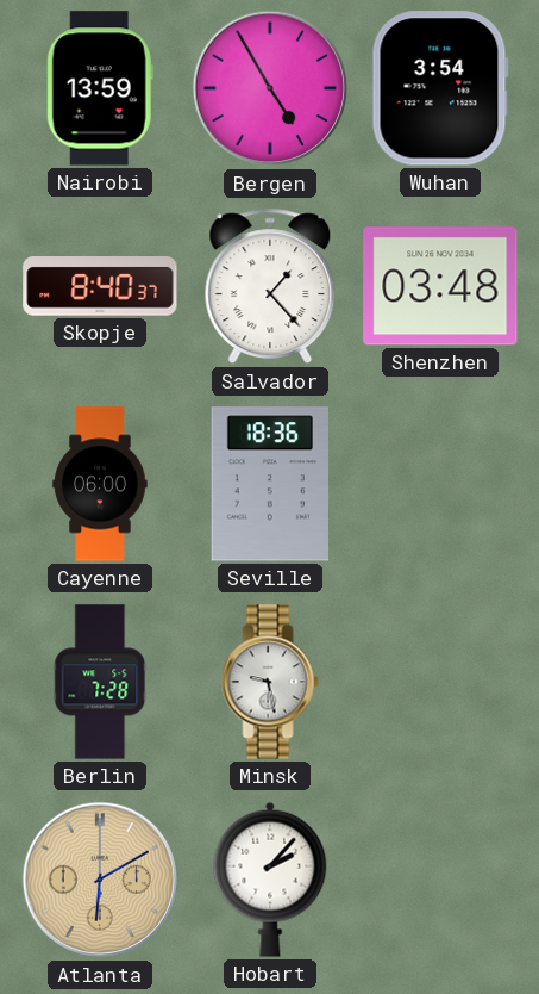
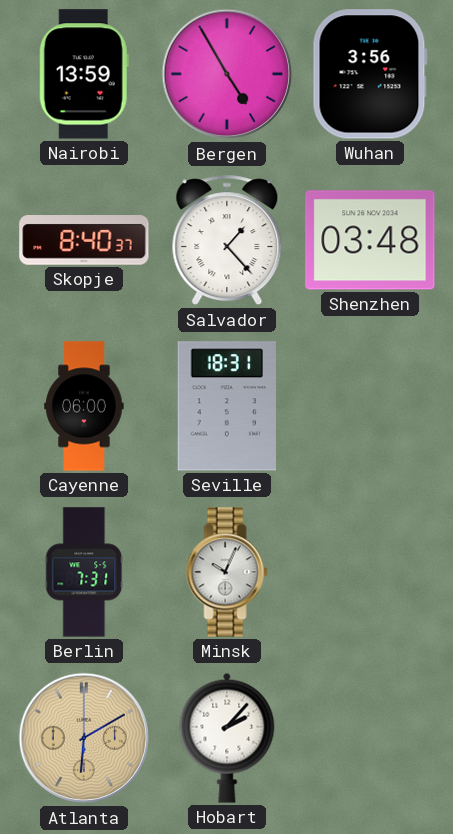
Wuhan: 3:54 -> 3:56
Seville: 18:36 -> 18:31
Berlin: 7:28 -> 7:31
Minsk: 9:28 -> 10:04
